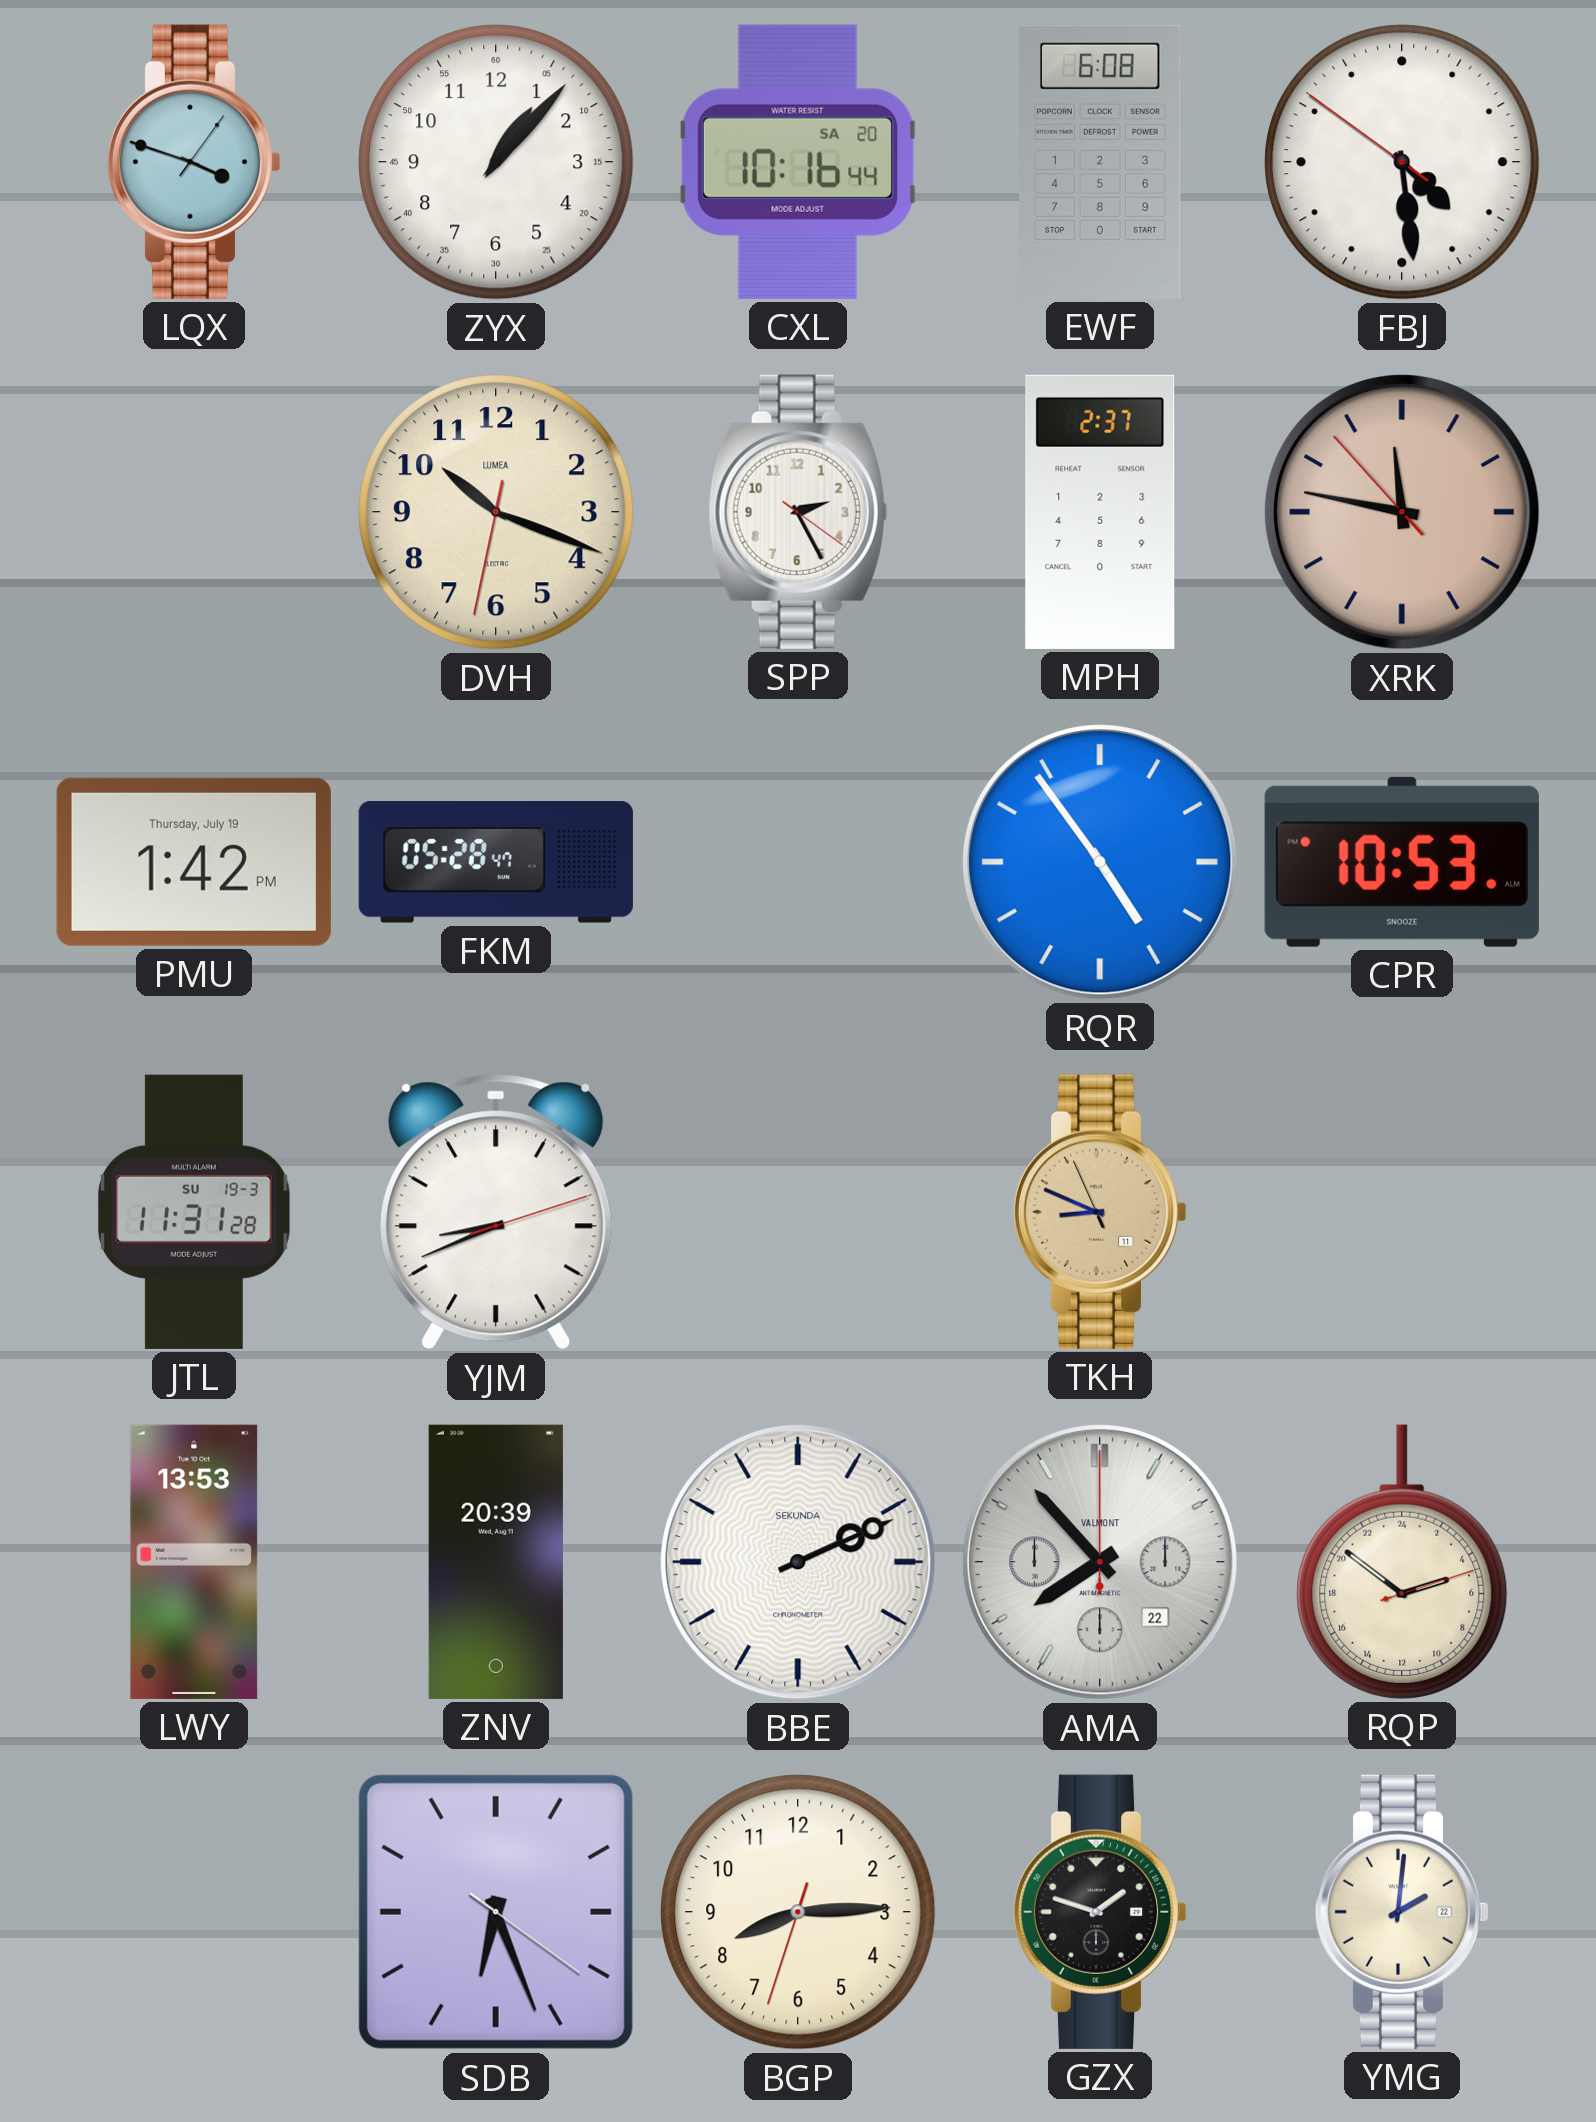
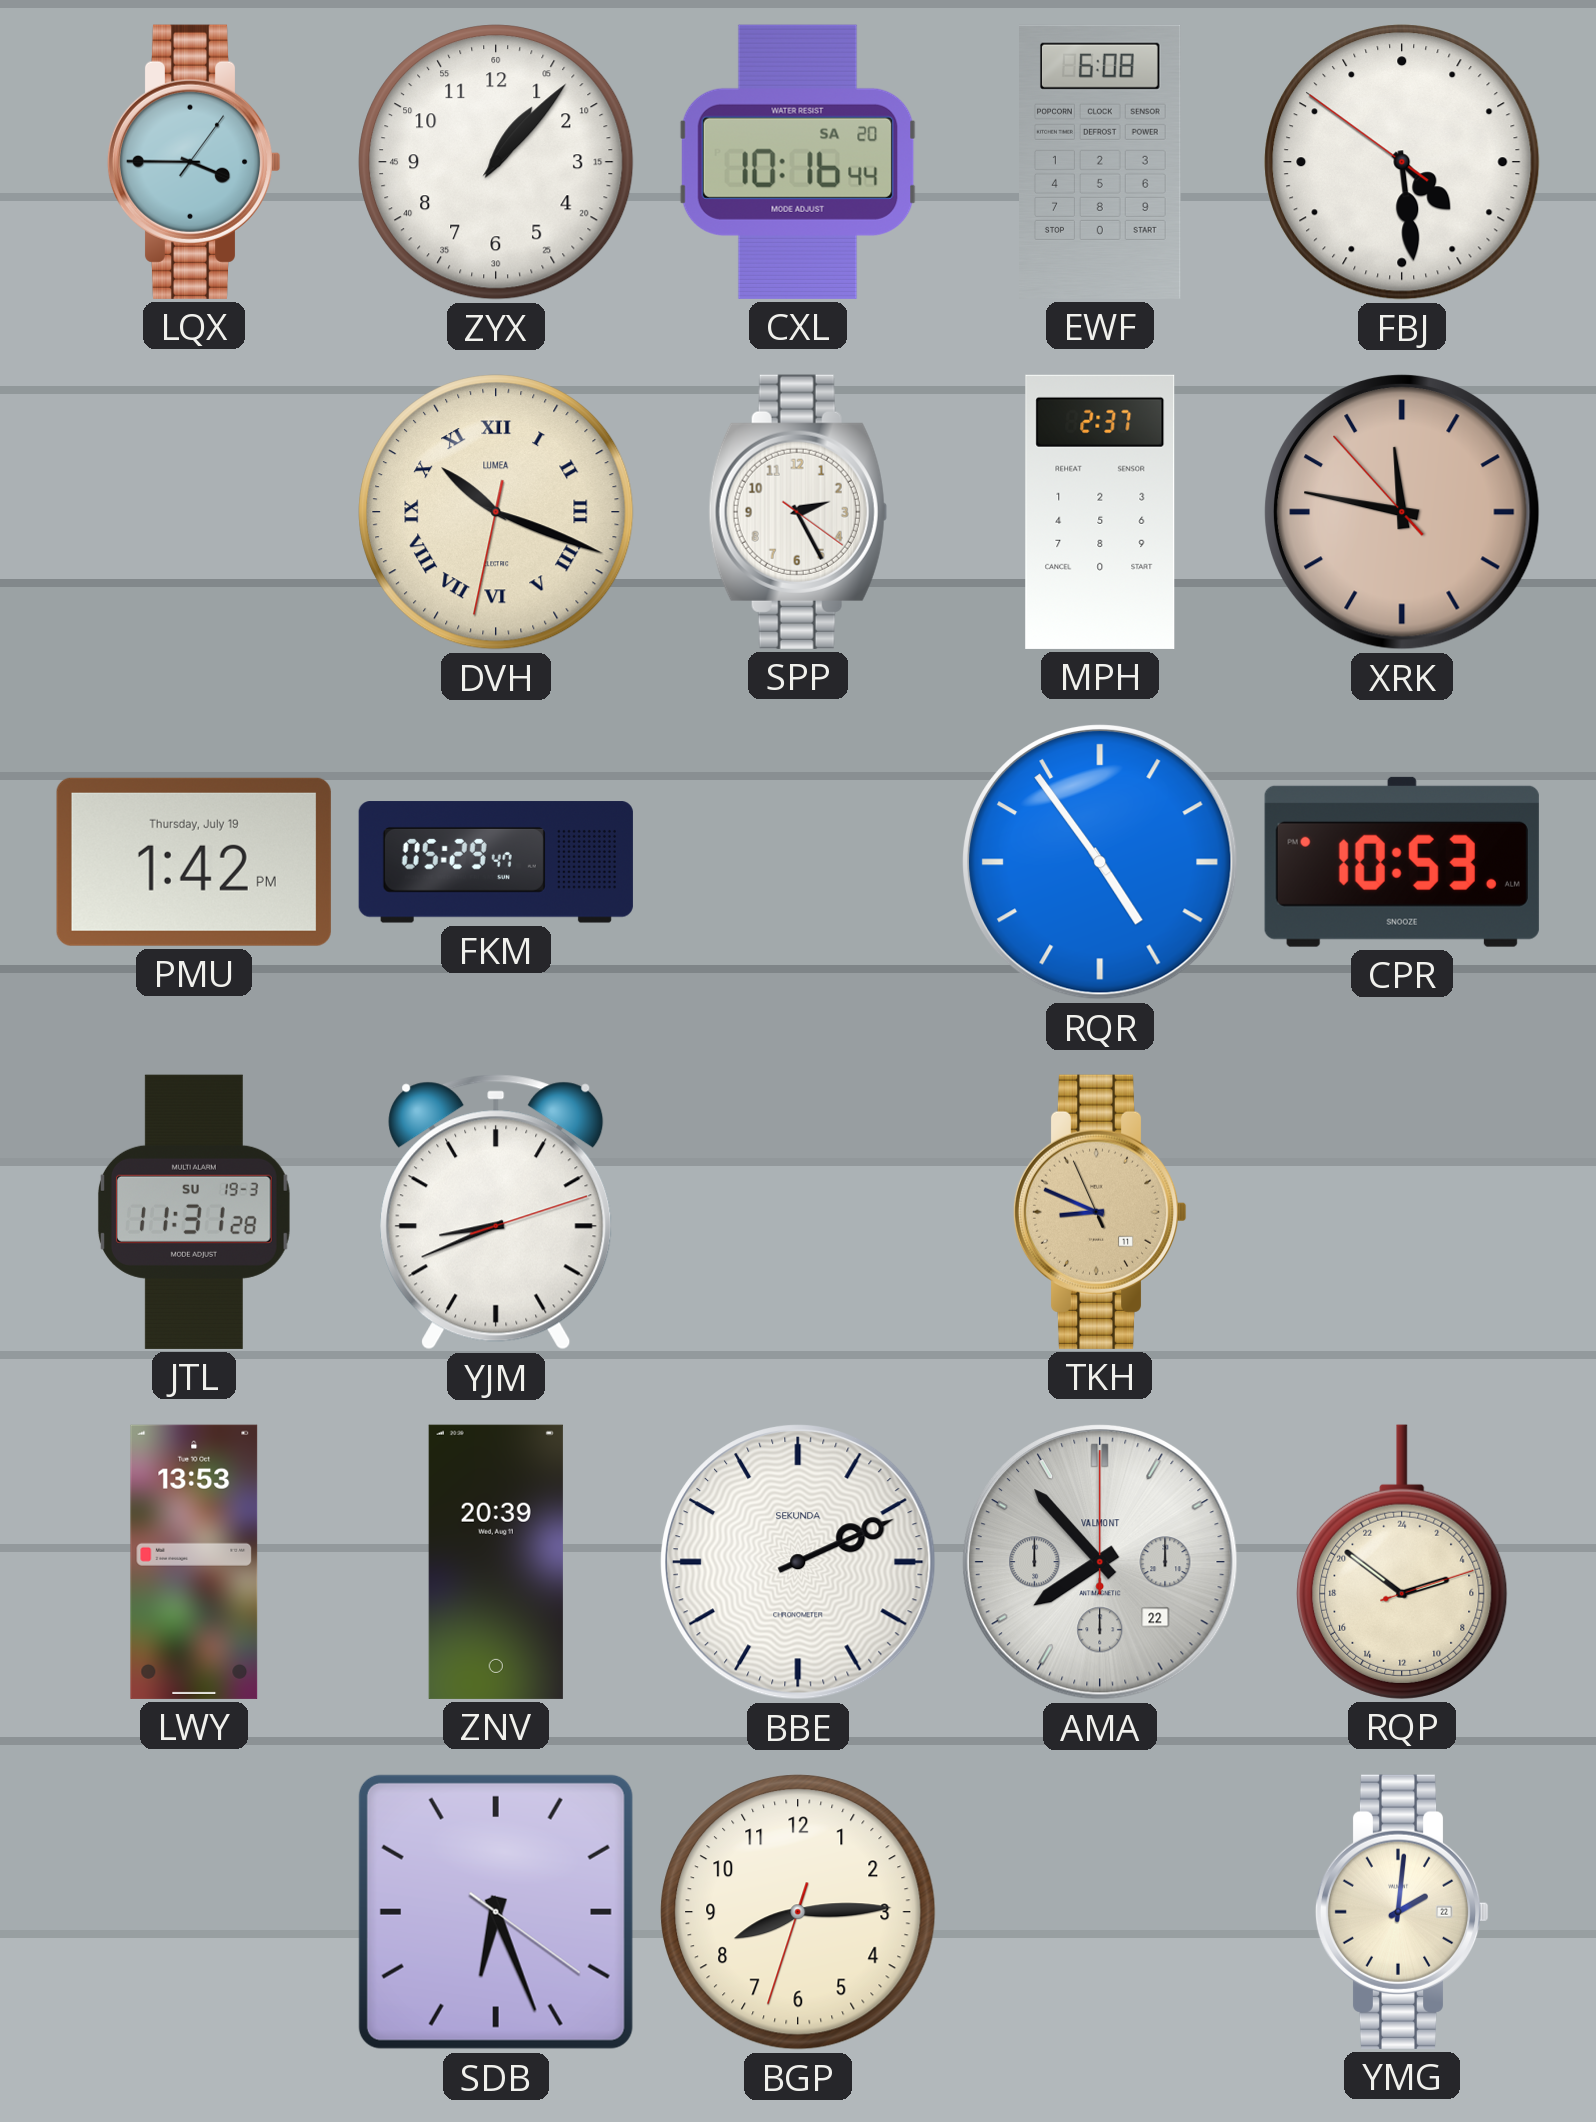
LQX: 3:48 -> 3:45
DVH numerals: Arabic -> Roman
FKM: 05:28 -> 05:29
GZX: 1:48 -> none
